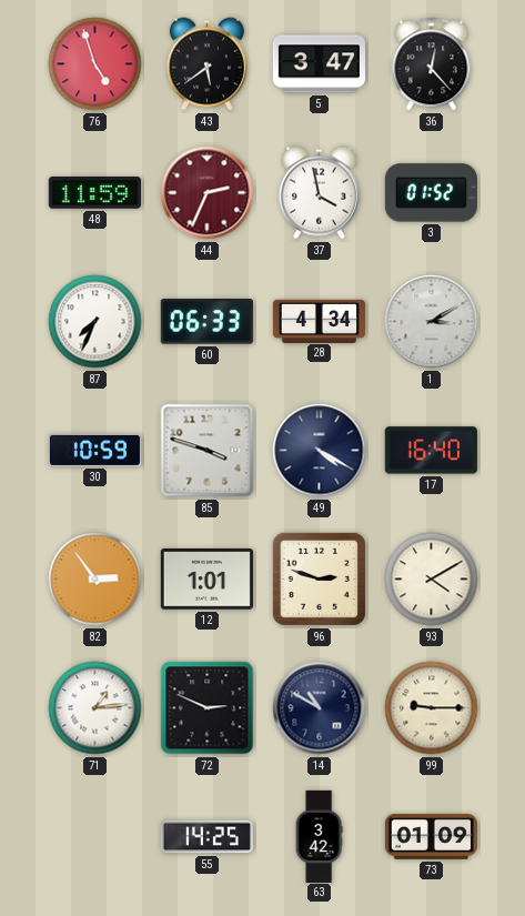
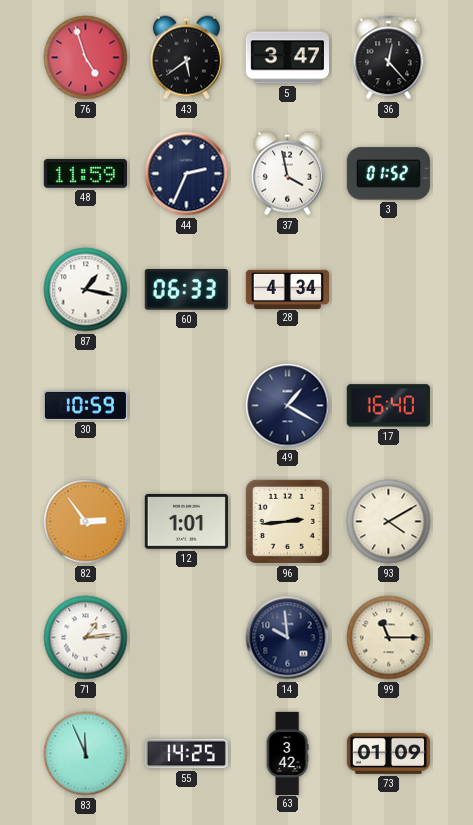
44 dial: burgundy -> navy
87: 7:34 -> 1:17
1: 3:10 -> none
85: 3:48 -> none
49: 4:20 -> 1:20
96: 2:48 -> 2:44
72: 2:49 -> none
14: 10:50 -> 9:59
99: 9:15 -> 11:15
83: none -> 11:56
